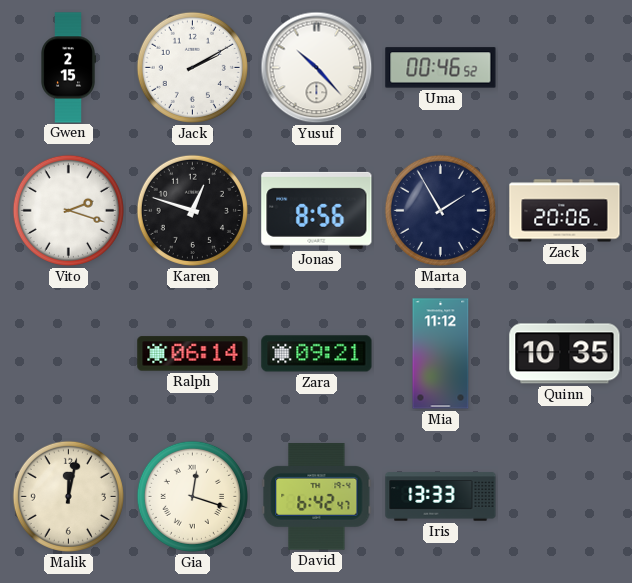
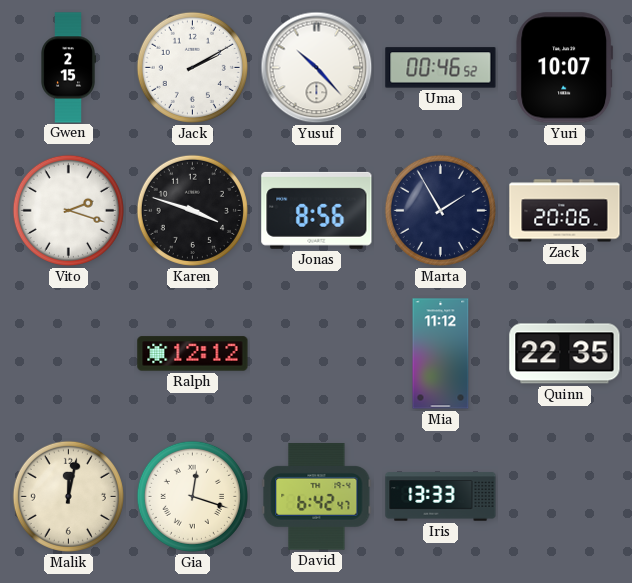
Yuri: none -> 10:07
Karen: 12:48 -> 3:48
Ralph: 06:14 -> 12:12
Zara: 09:21 -> none
Quinn: 10:35 -> 22:35
